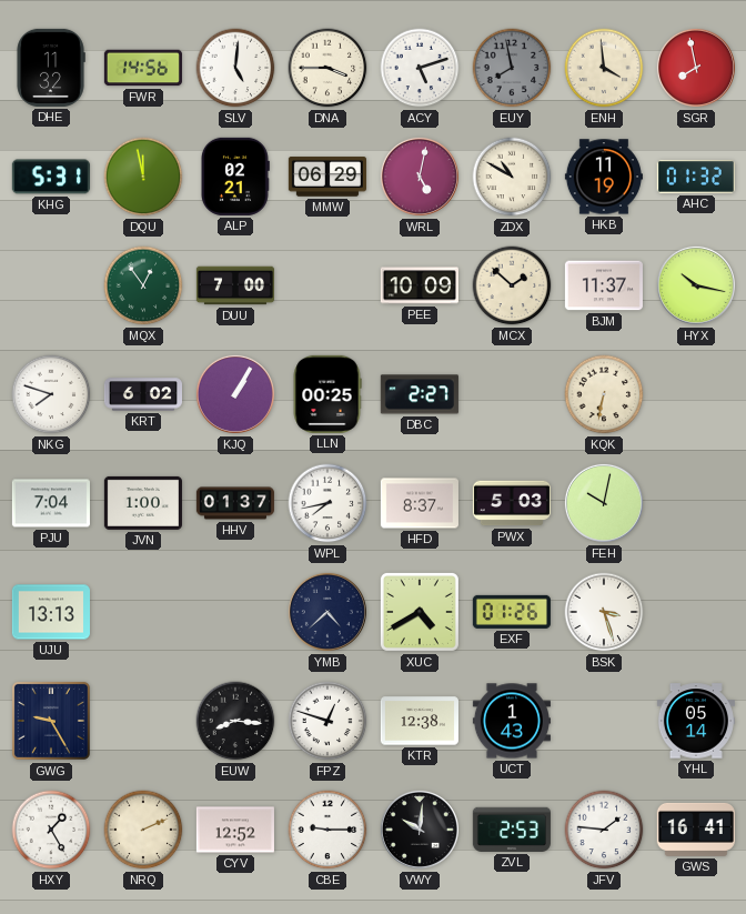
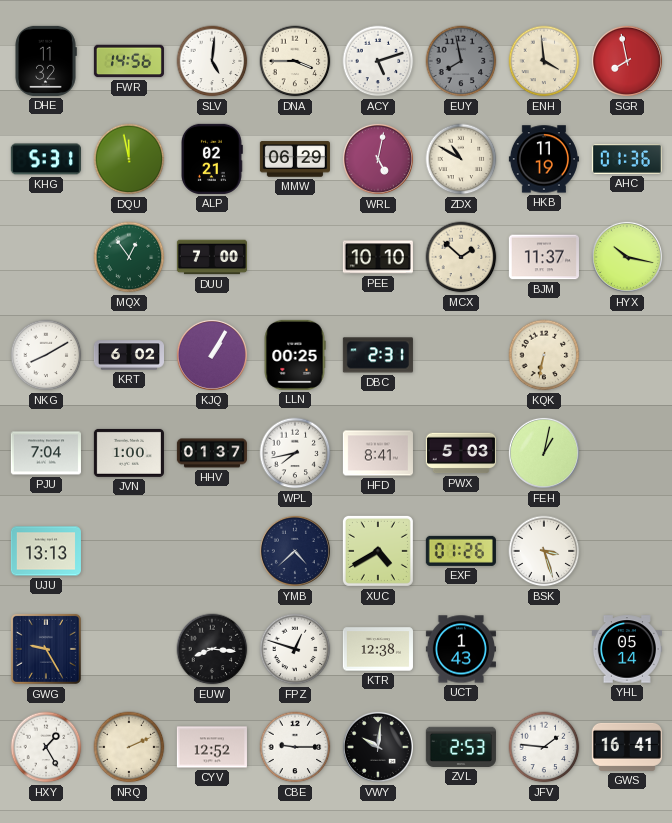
AHC: 01:32 -> 01:36
PEE: 10:09 -> 10:10
NKG: 7:48 -> 8:10
DBC: 2:27 -> 2:31
HFD: 8:37 -> 8:41
FEH: 10:02 -> 1:02
